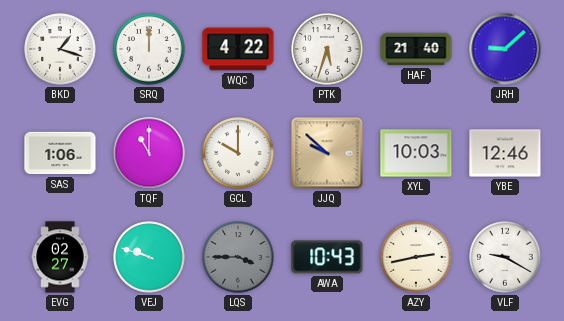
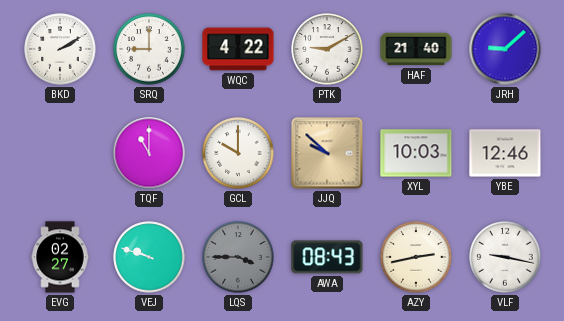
BKD: 1:18 -> 2:10
SRQ: 12:00 -> 9:00
PTK: 5:33 -> 9:10
SAS: 1:06 -> none
AWA: 10:43 -> 08:43
VLF: 9:20 -> 9:17
